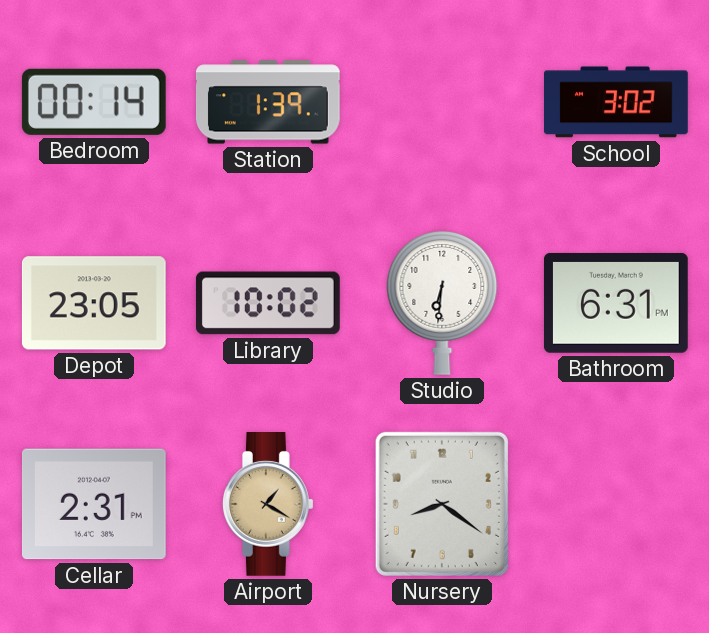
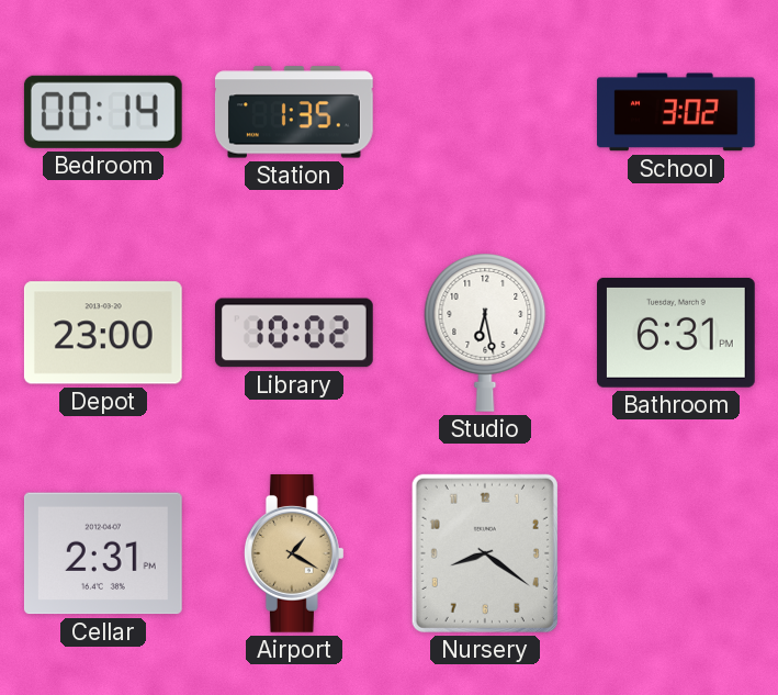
Station: 1:39 -> 1:35
Depot: 23:05 -> 23:00
Studio: 6:31 -> 6:28
